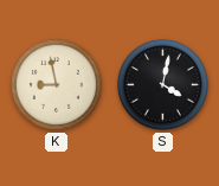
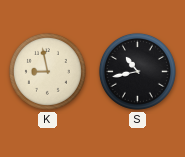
S: 4:02 -> 10:43
